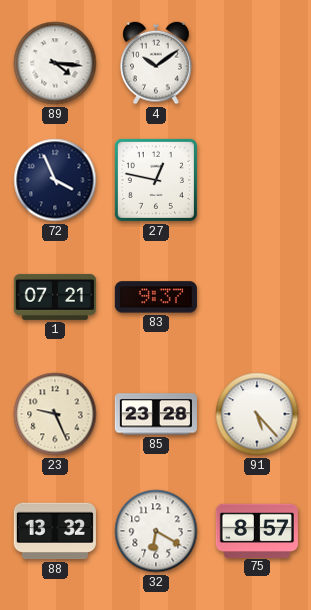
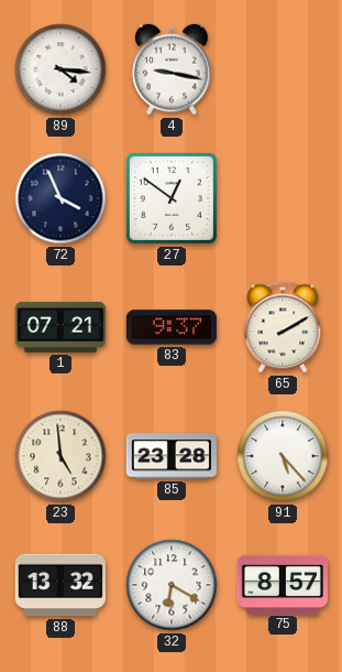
4: 10:09 -> 9:17
27: 12:47 -> 12:51
65: none -> 2:10
23: 9:26 -> 4:59
